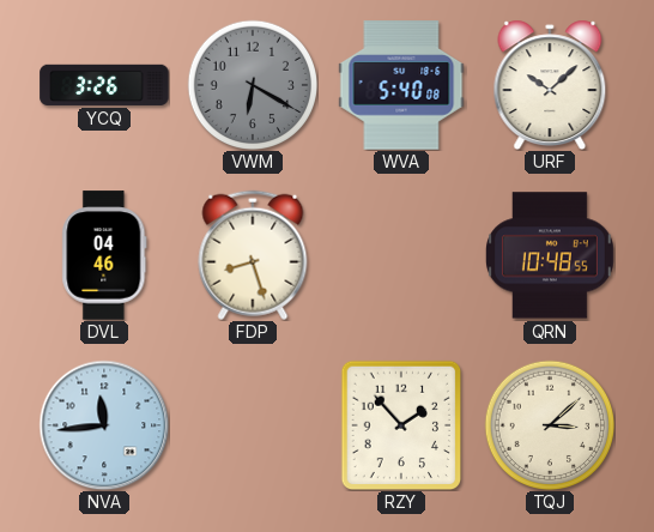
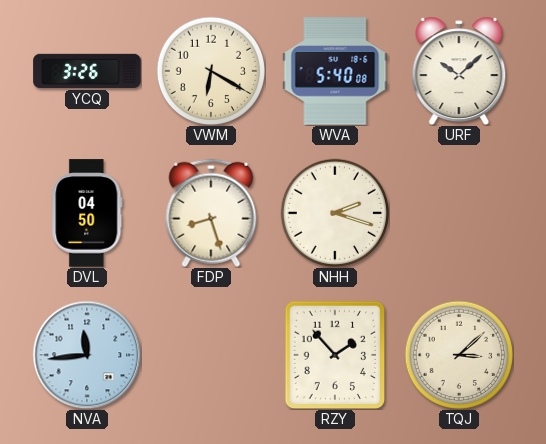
VWM dial: grey -> cream
DVL: 04:46 -> 04:50
NHH: none -> 2:18
QRN: 10:48 -> none
